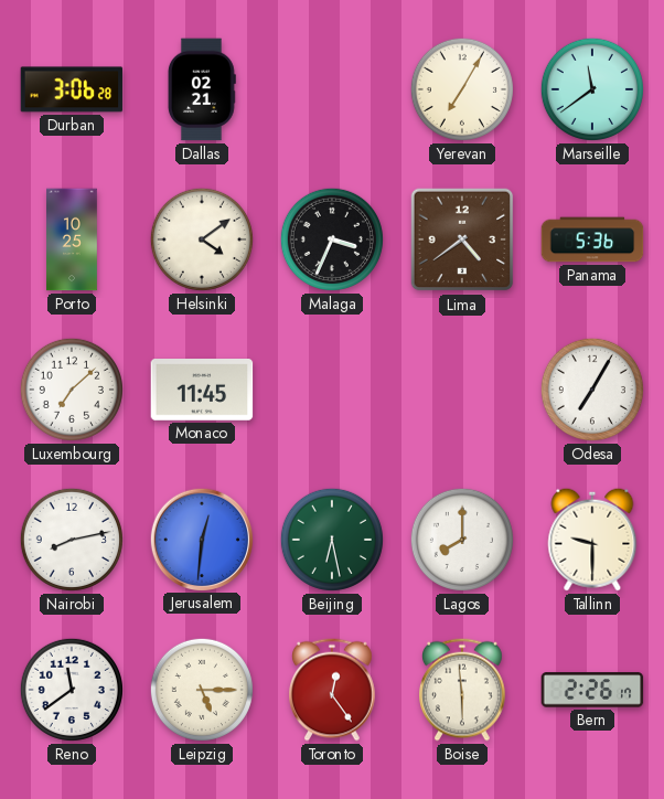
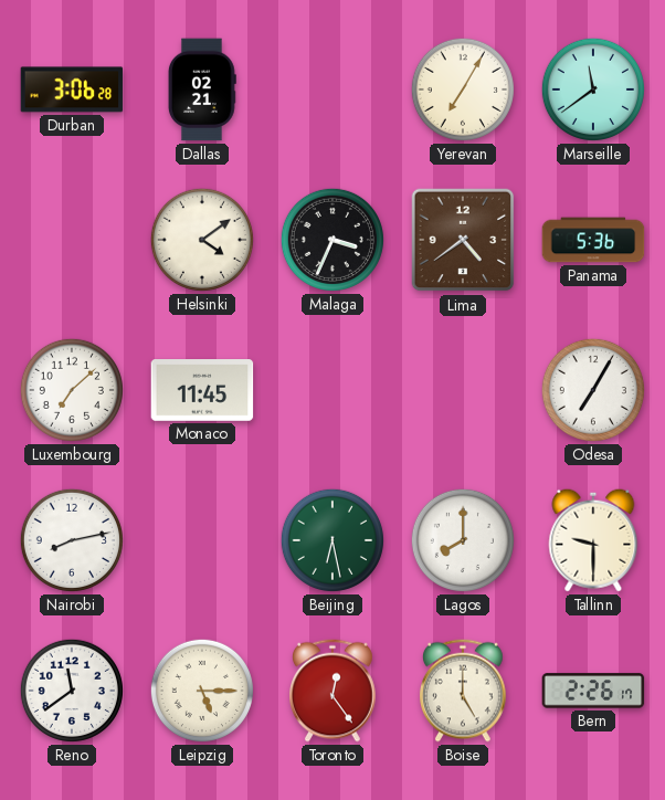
Porto: 10:25 -> none
Jerusalem: 12:31 -> none
Boise: 5:59 -> 5:00
